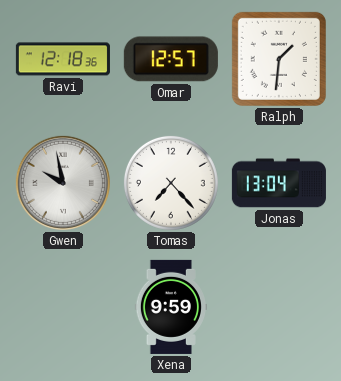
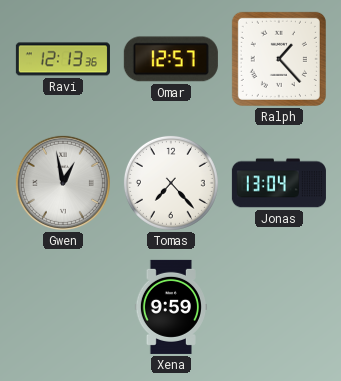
Ravi: 12:18 -> 12:13
Ralph: 1:31 -> 1:23
Gwen: 9:58 -> 12:58
